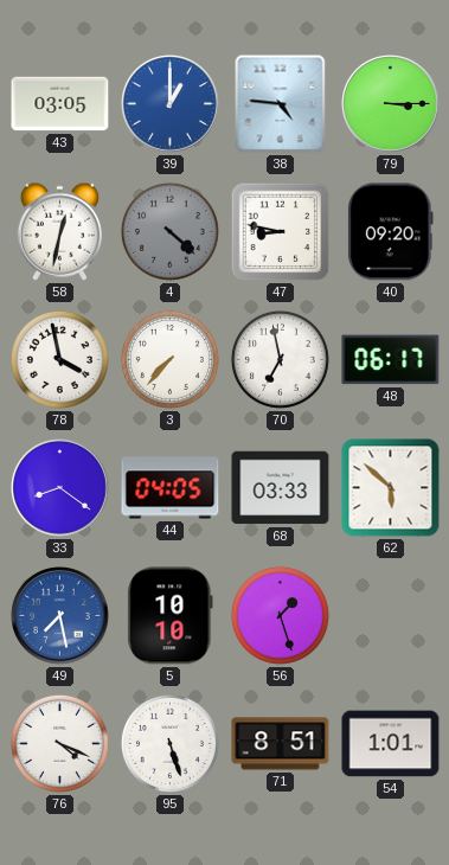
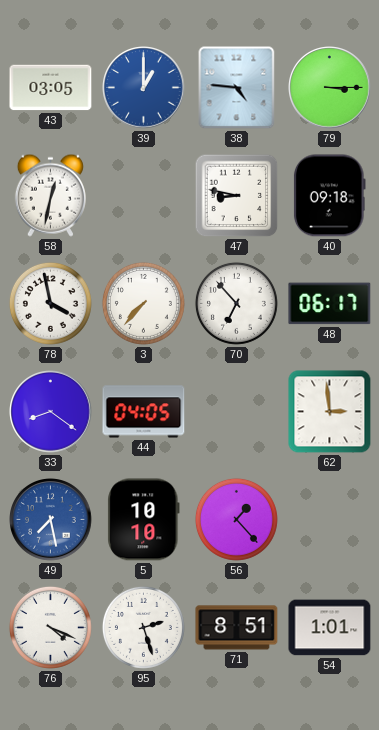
4: 4:22 -> none
40: 09:20 -> 09:18
70: 6:58 -> 6:53
68: 03:33 -> none
62: 5:52 -> 2:59
56: 1:27 -> 1:23
95: 5:27 -> 2:27
